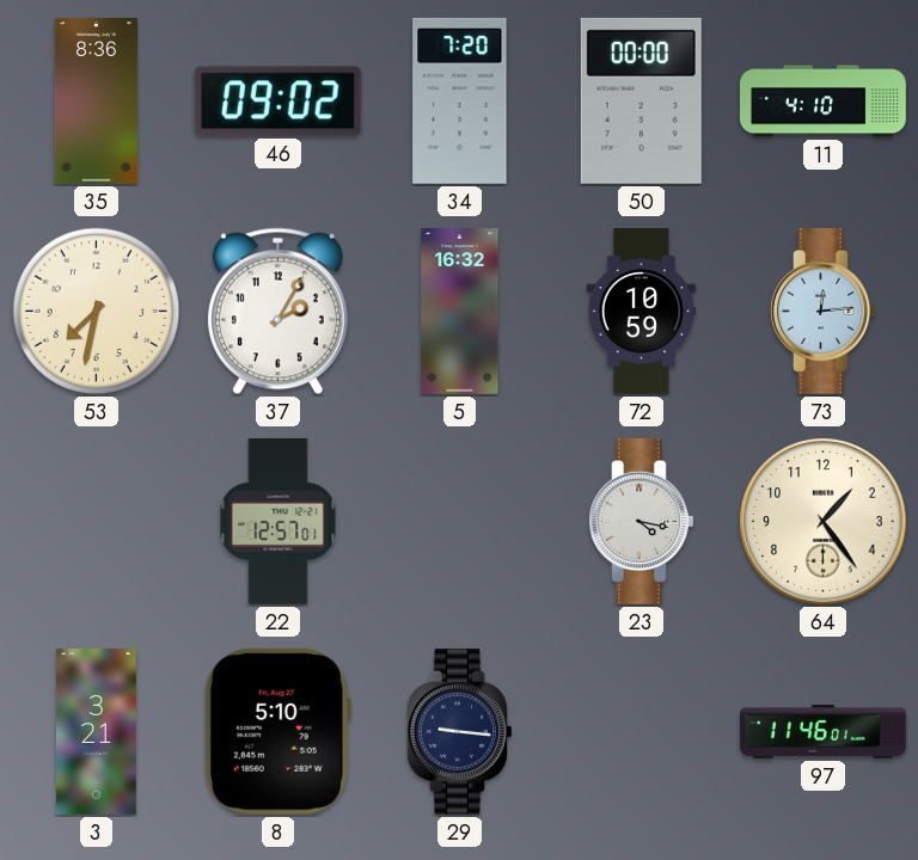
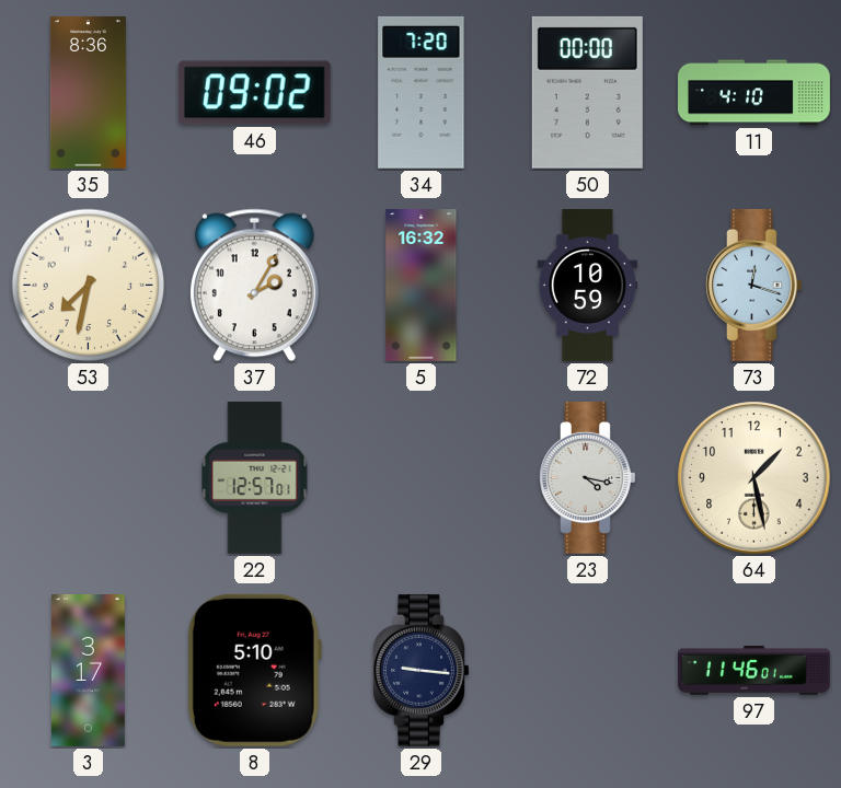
73: 12:14 -> 12:18
64: 1:24 -> 1:28
3: 3:21 -> 3:17
